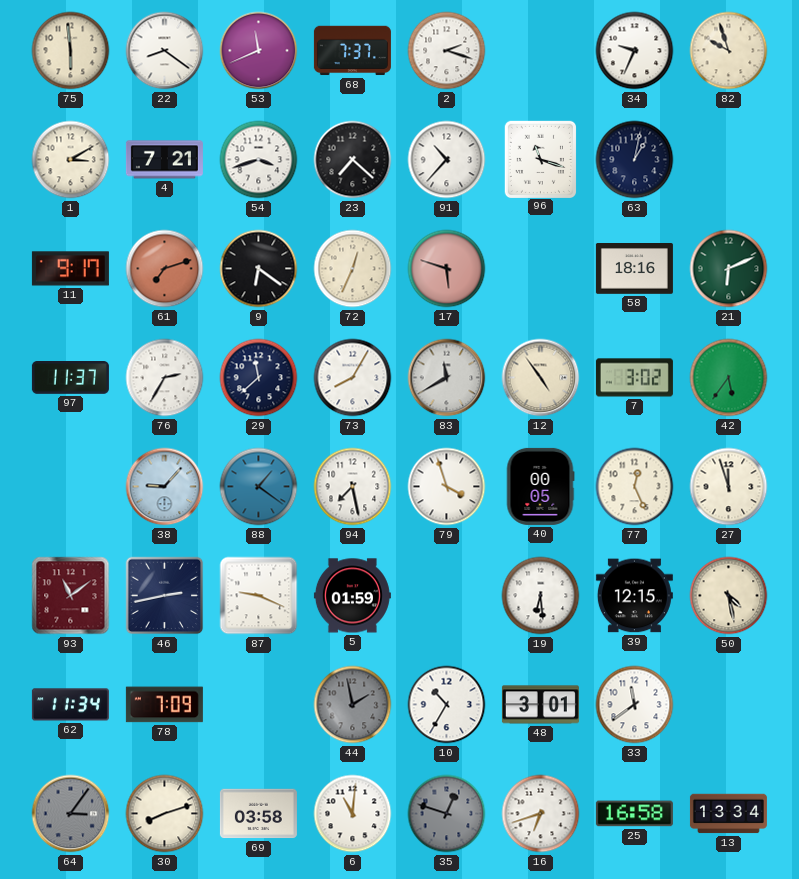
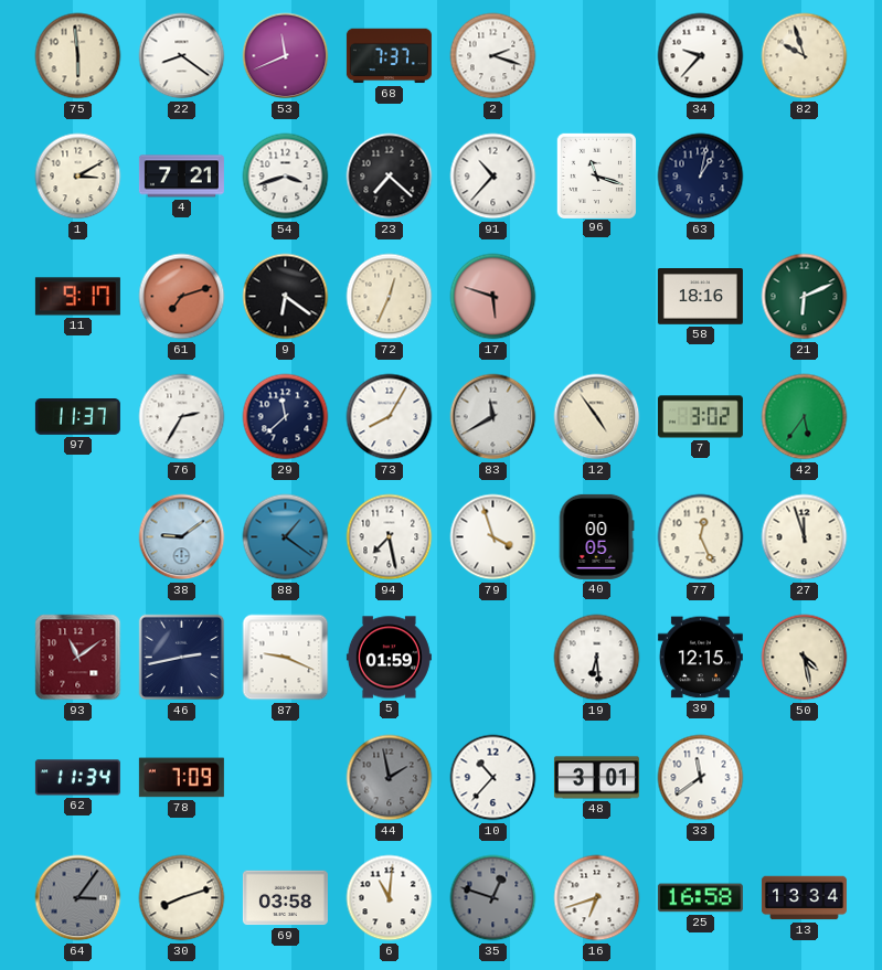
34: 9:34 -> 9:37
38: 9:07 -> 9:09
10: 10:35 -> 10:37
